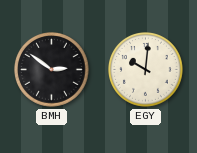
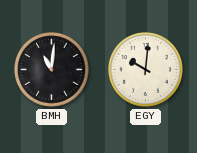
BMH: 2:51 -> 11:01
